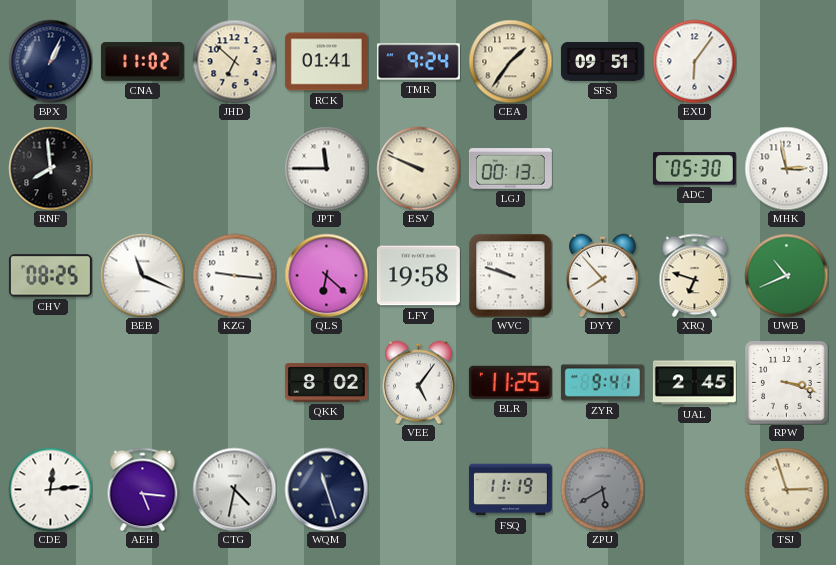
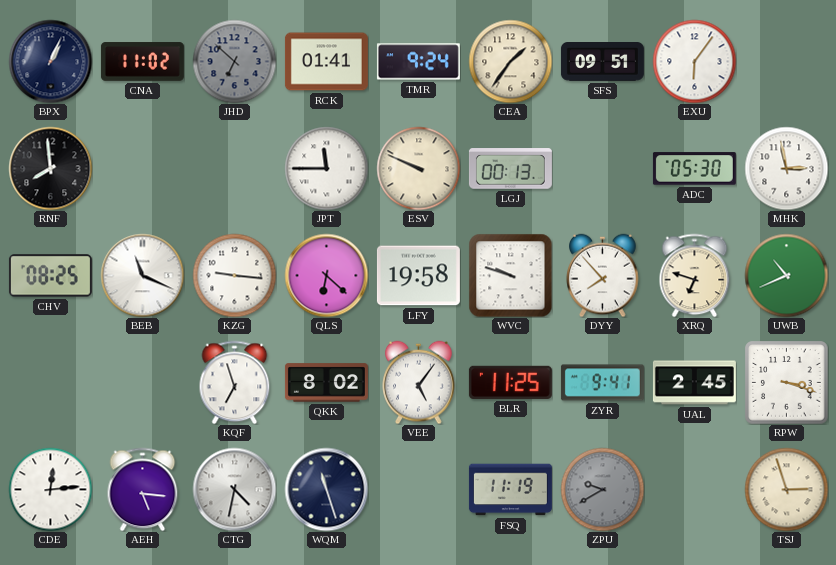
JHD dial: cream -> grey
KQF: none -> 6:57
ZPU: 5:40 -> 9:40
